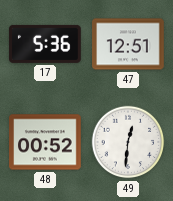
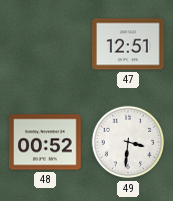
17: 5:36 -> none
49: 12:31 -> 3:31
